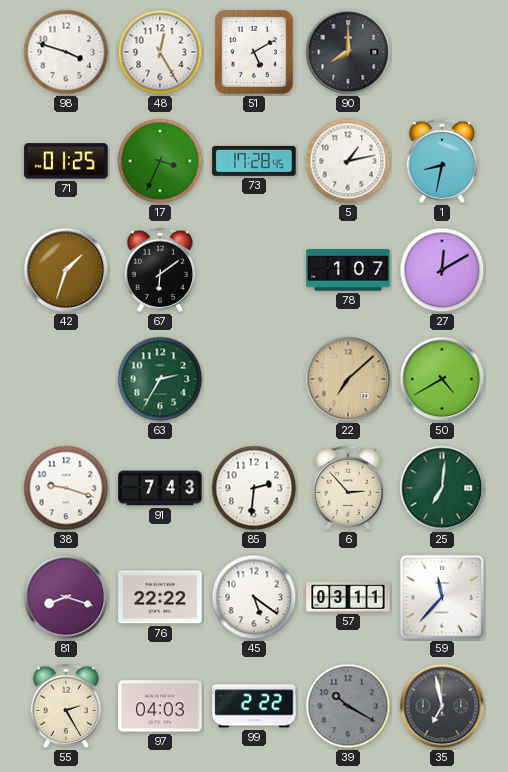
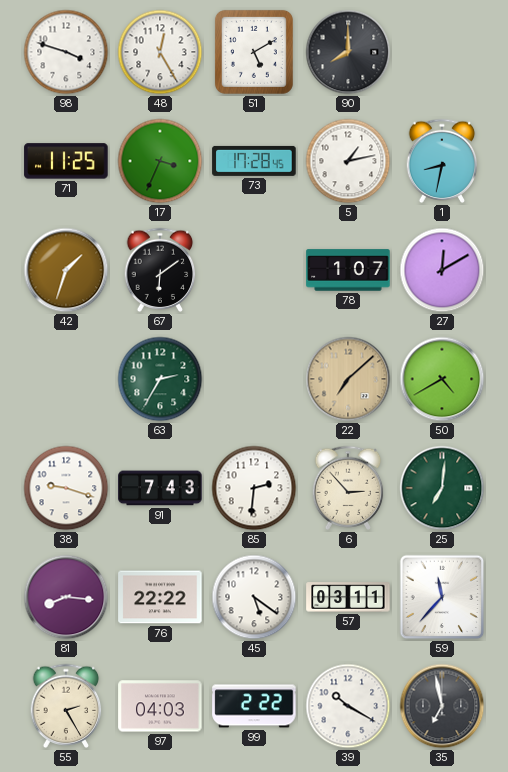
71: 01:25 -> 11:25
81: 8:18 -> 8:16
39 dial: grey -> white
